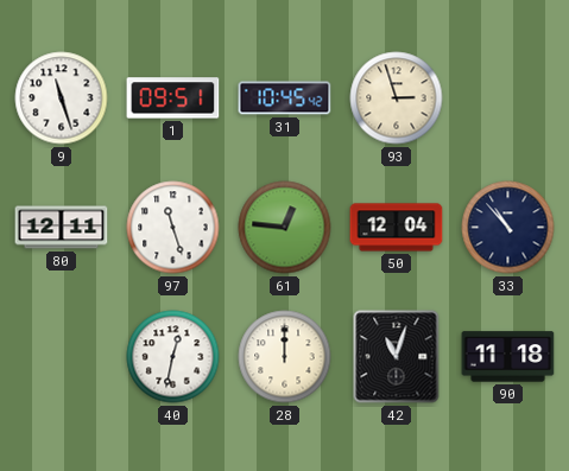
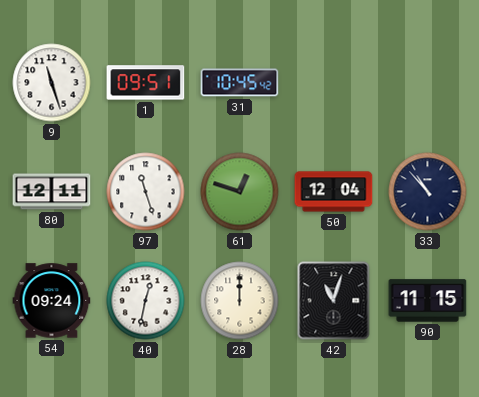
93: 2:57 -> none
61: 12:46 -> 12:48
54: none -> 09:24
90: 11:18 -> 11:15
